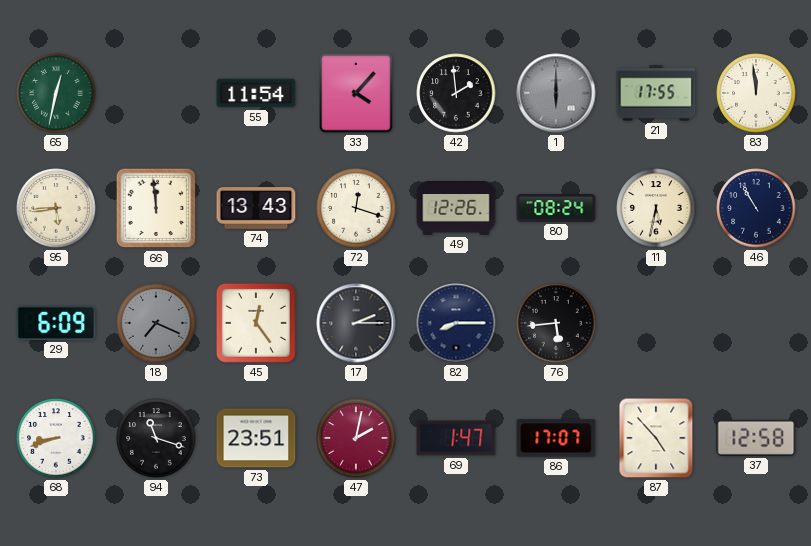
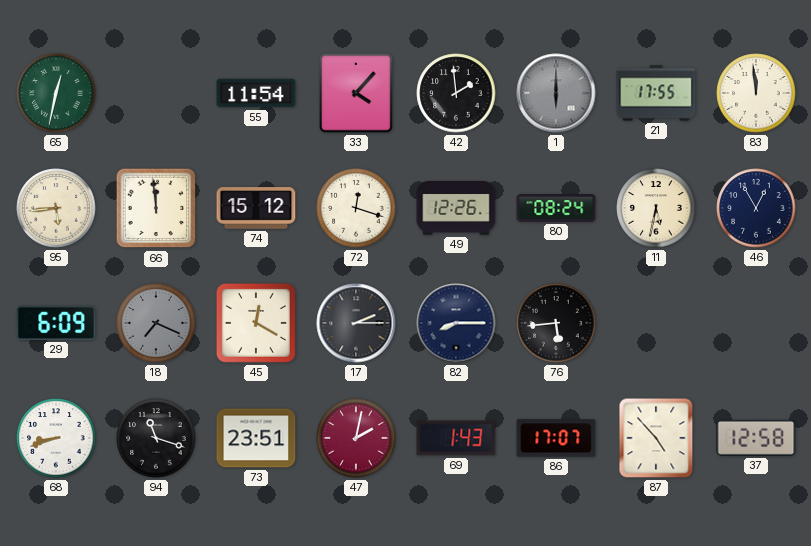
74: 13:43 -> 15:12
46: 10:55 -> 12:55
45: 12:24 -> 12:20
69: 1:47 -> 1:43
